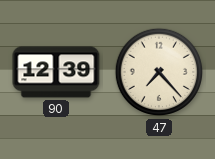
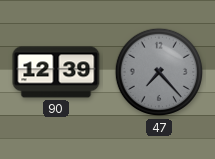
47 dial: cream -> grey
